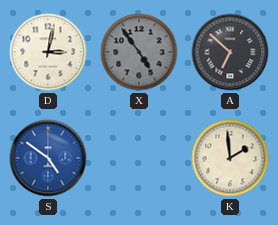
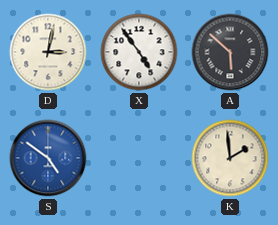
X dial: grey -> white
A: 6:52 -> 5:52
